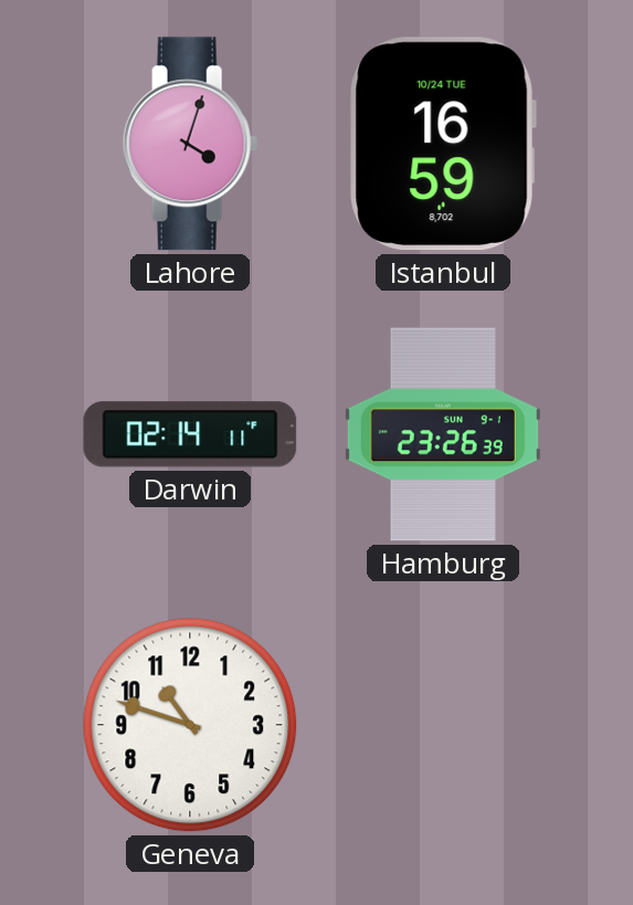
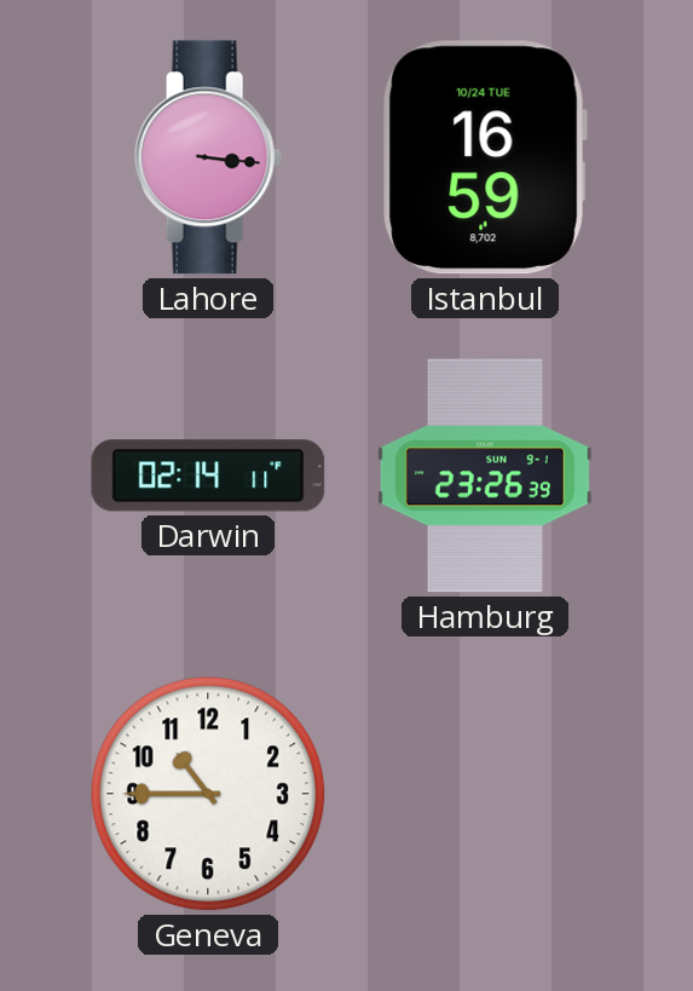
Lahore: 4:03 -> 3:16
Geneva: 10:48 -> 10:45
